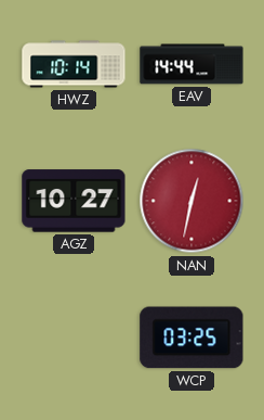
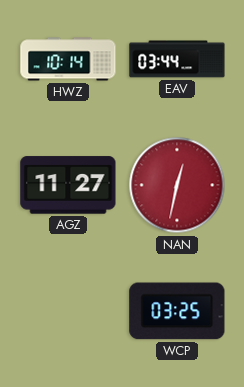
EAV: 14:44 -> 03:44
AGZ: 10:27 -> 11:27
